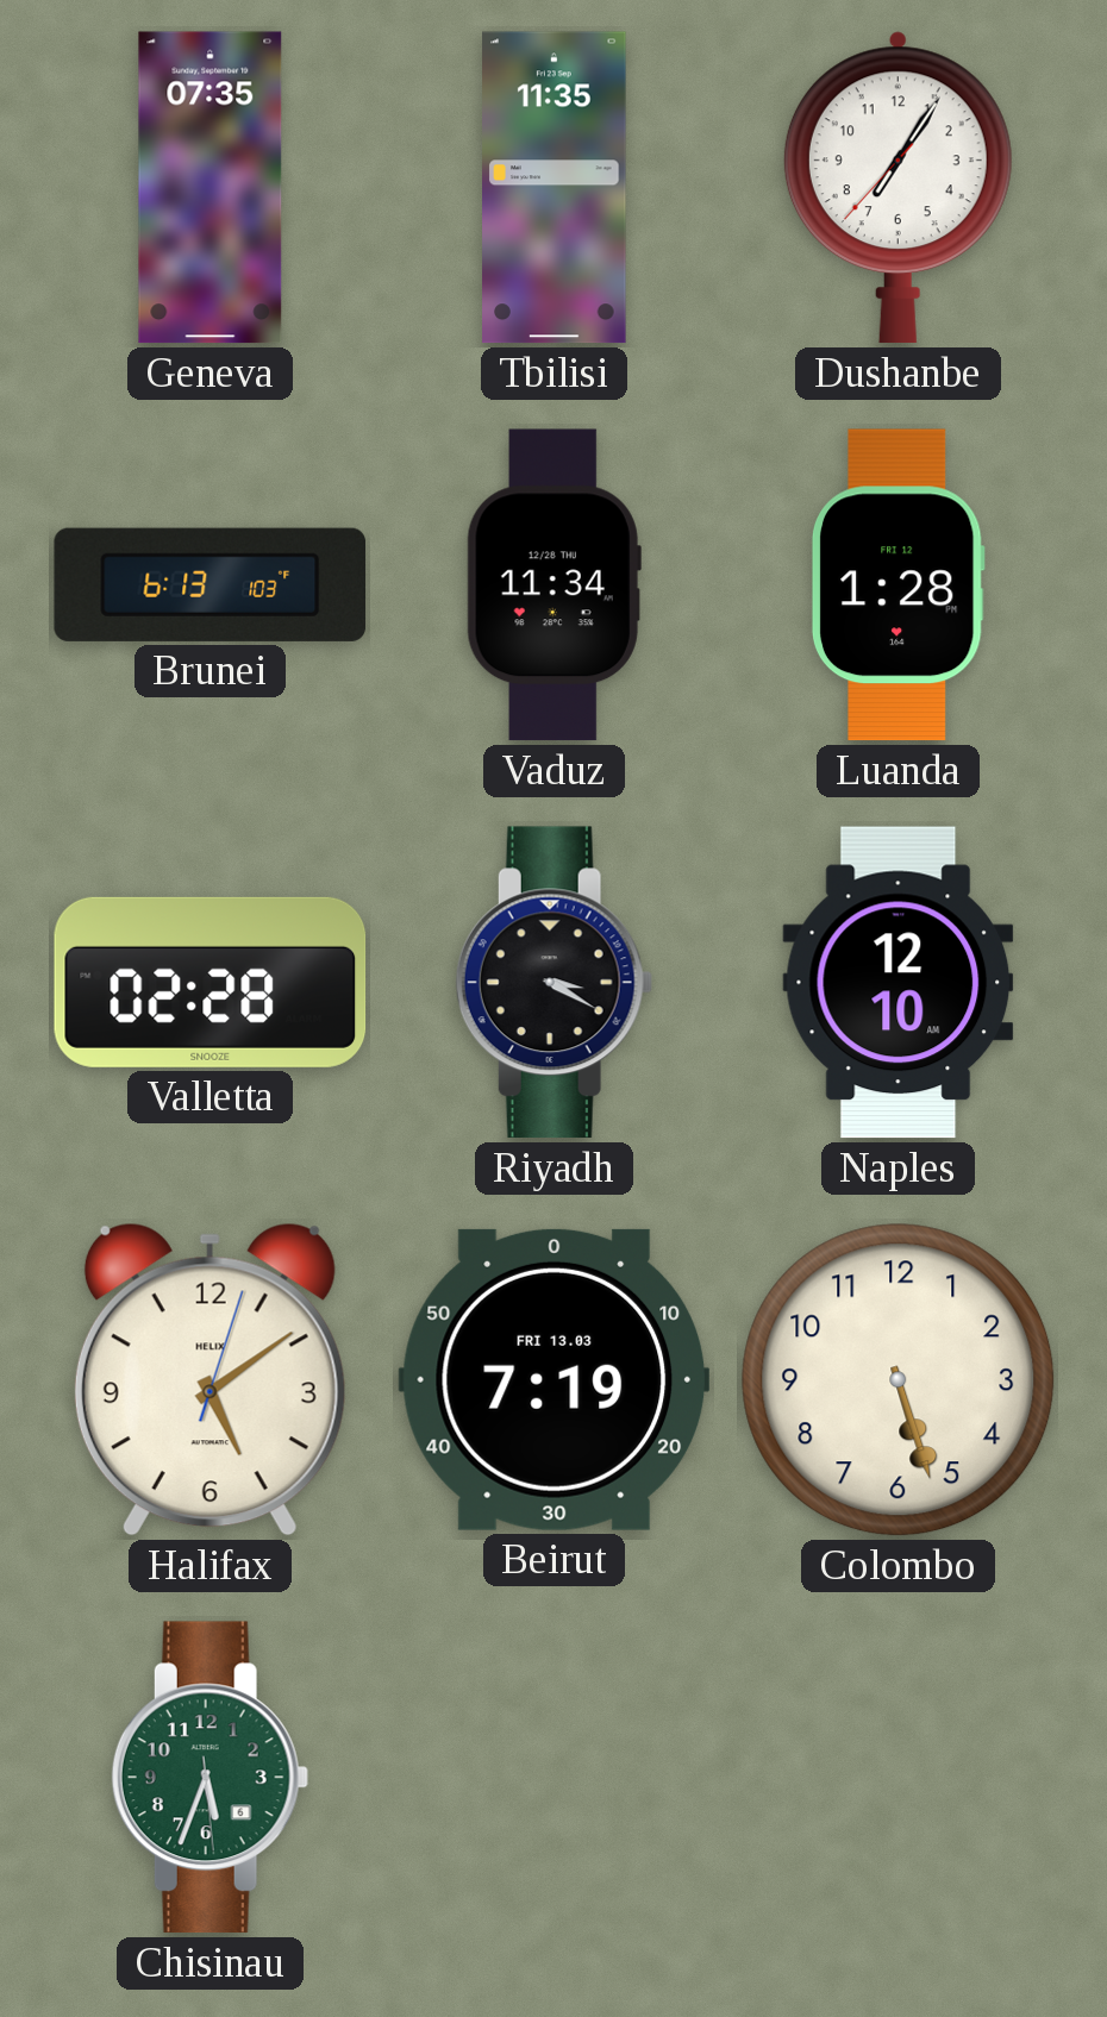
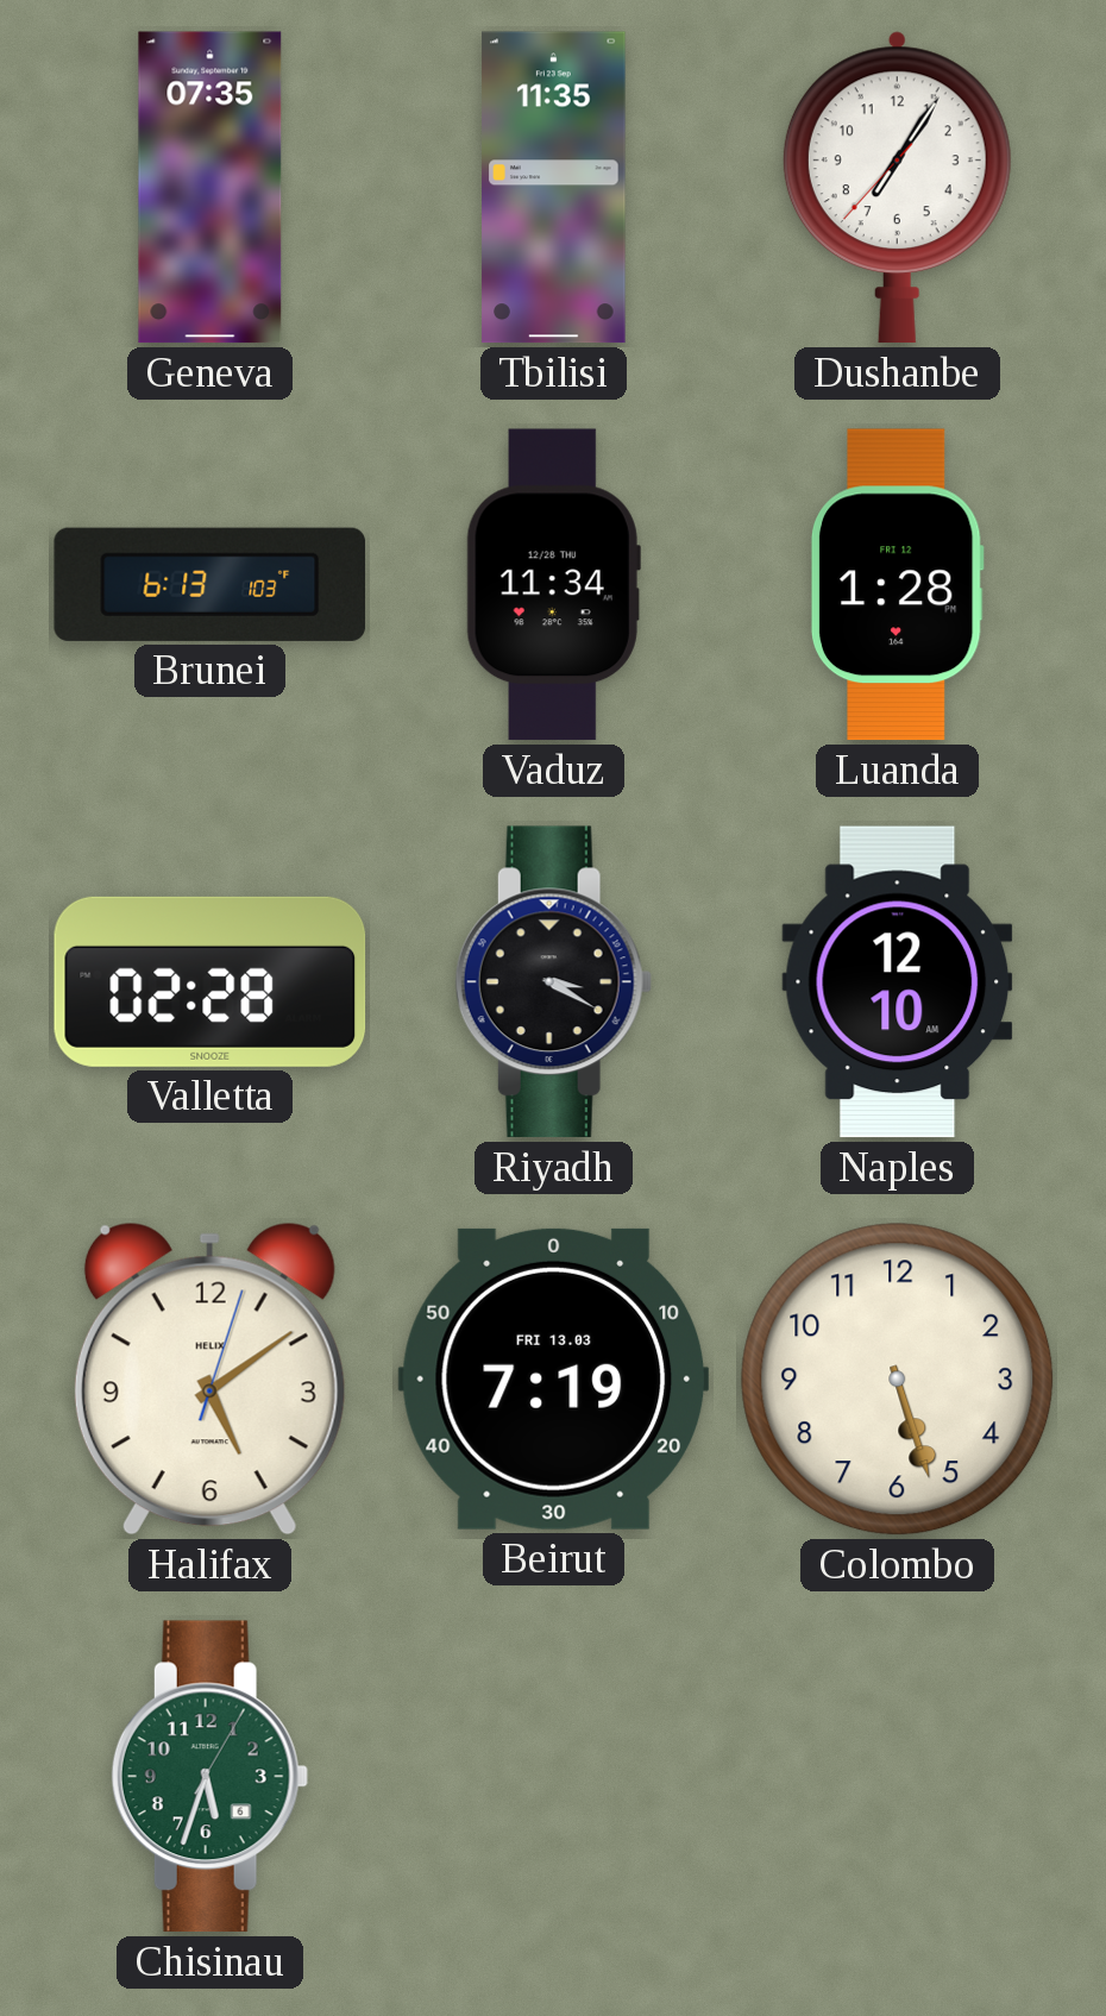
Chisinau: 5:33:29 -> 5:33:05
